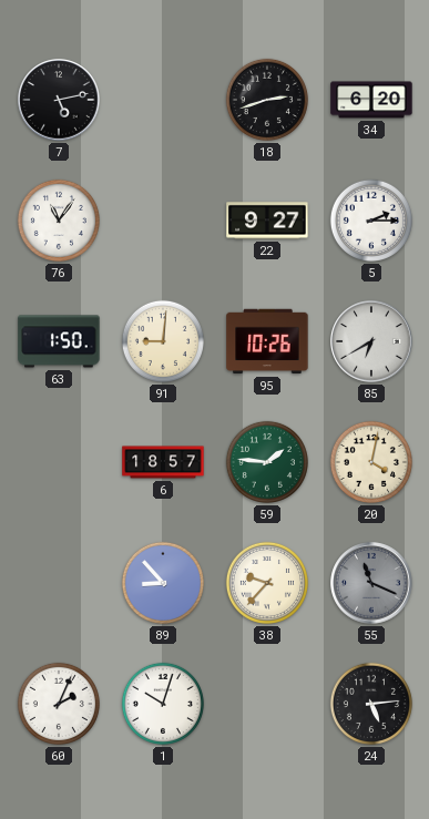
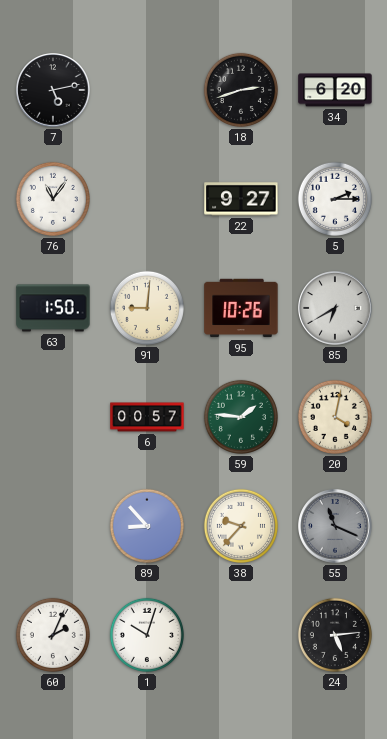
6: 18:57 -> 00:57
